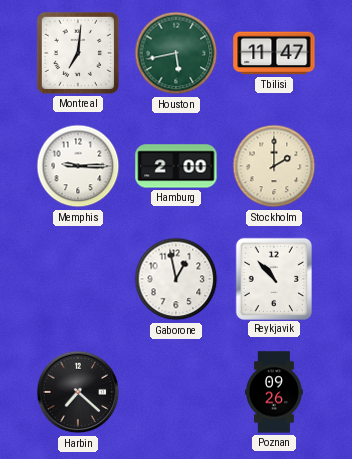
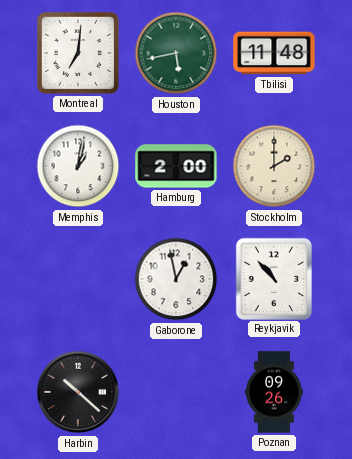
Tbilisi: 11:47 -> 11:48
Memphis: 9:15 -> 1:02
Harbin: 7:22 -> 10:22
